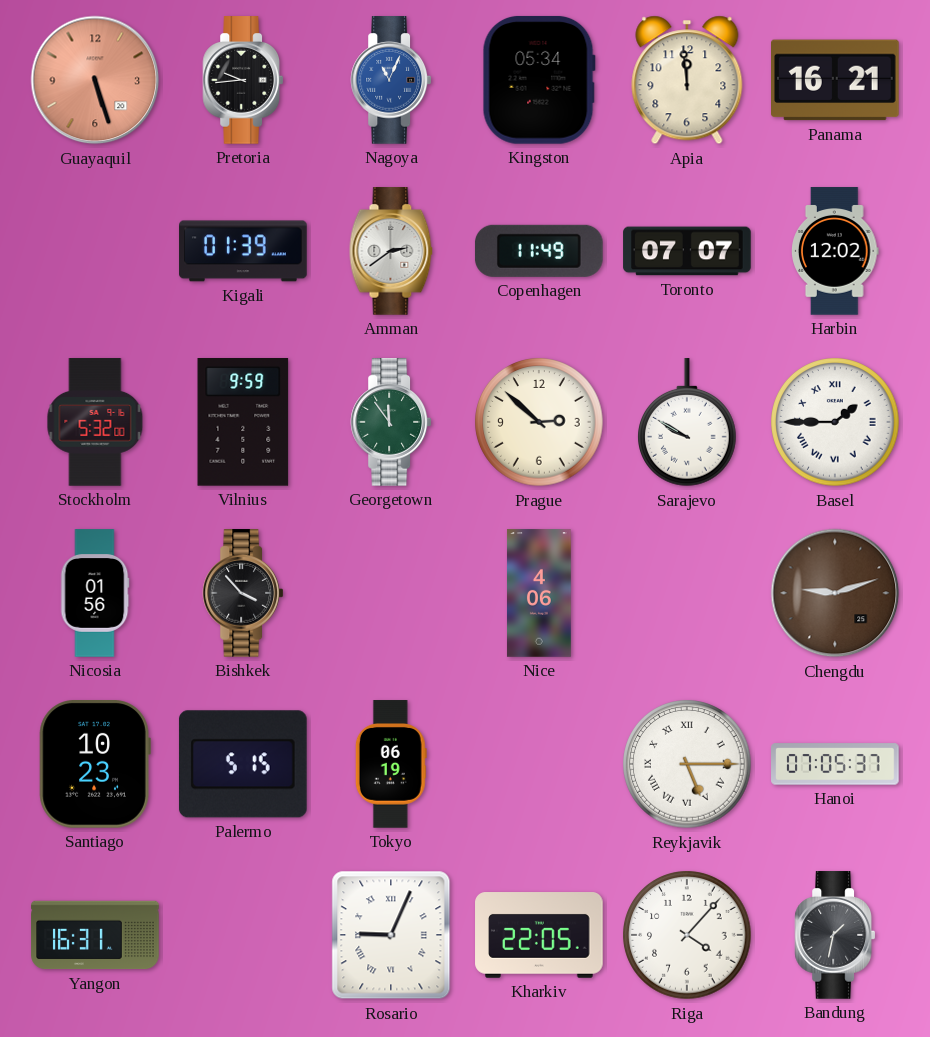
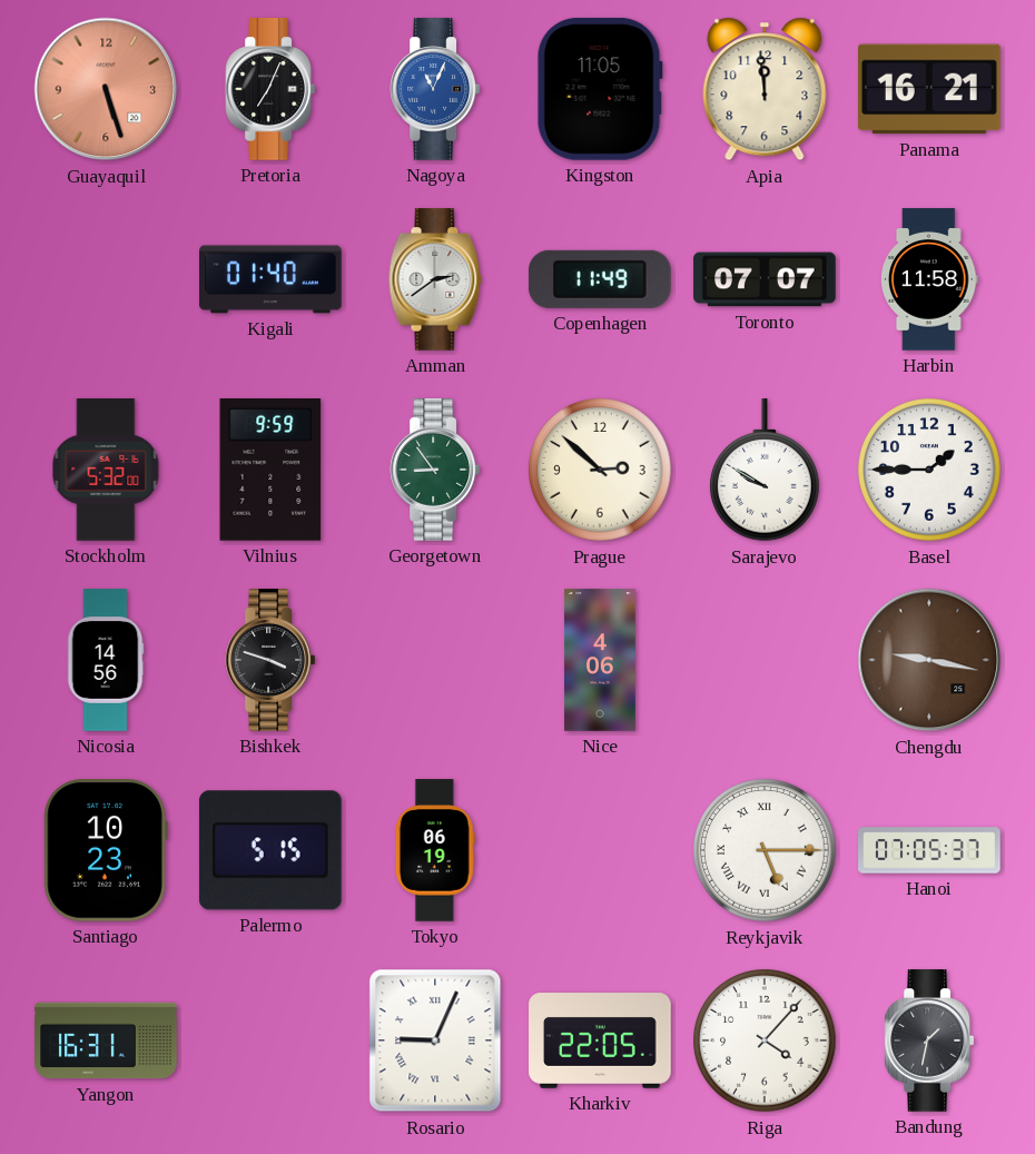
Pretoria: 9:44 -> 7:04
Kingston: 05:34 -> 11:05
Kigali: 01:39 -> 01:40
Harbin: 12:02 -> 11:58
Georgetown: 11:54 -> 8:54
Basel numerals: Roman -> Arabic
Nicosia: 01:56 -> 14:56
Bishkek: 3:53 -> 3:48
Chengdu: 9:12 -> 9:17
